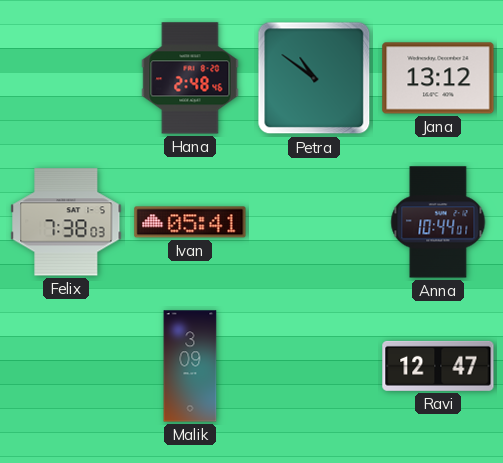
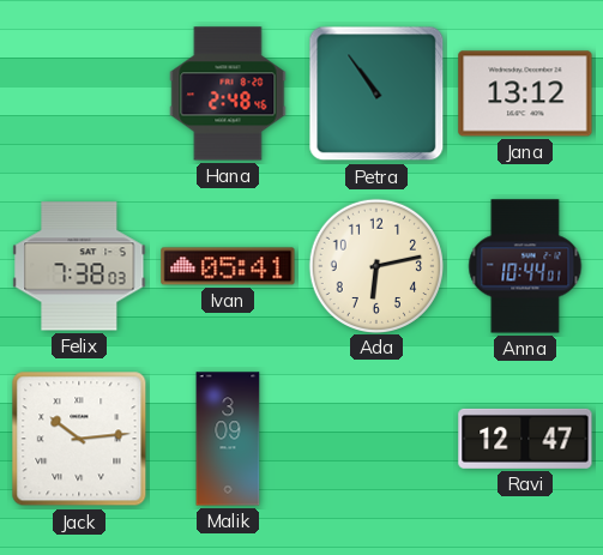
Petra: 10:51 -> 10:54
Ada: none -> 6:13
Jack: none -> 10:14
